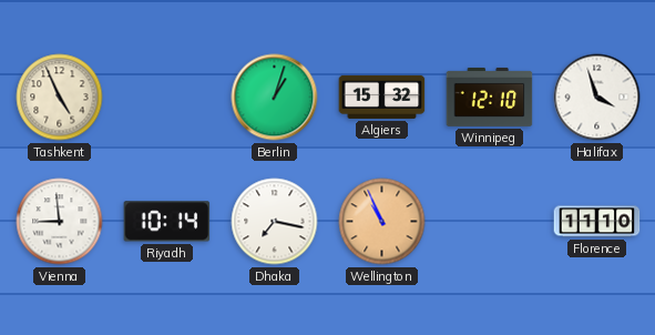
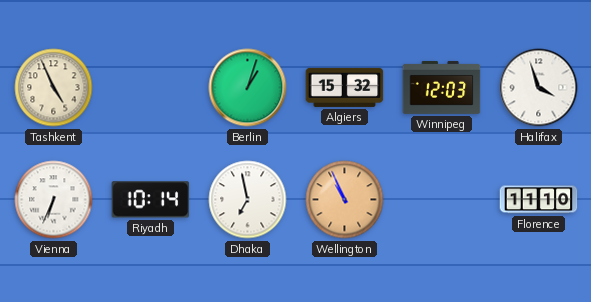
Winnipeg: 12:10 -> 12:03
Vienna: 8:59 -> 6:34
Dhaka: 7:17 -> 6:58
